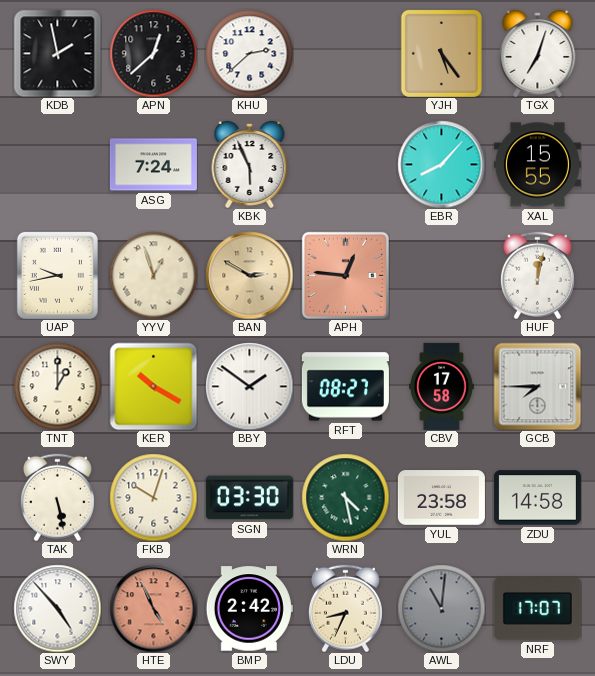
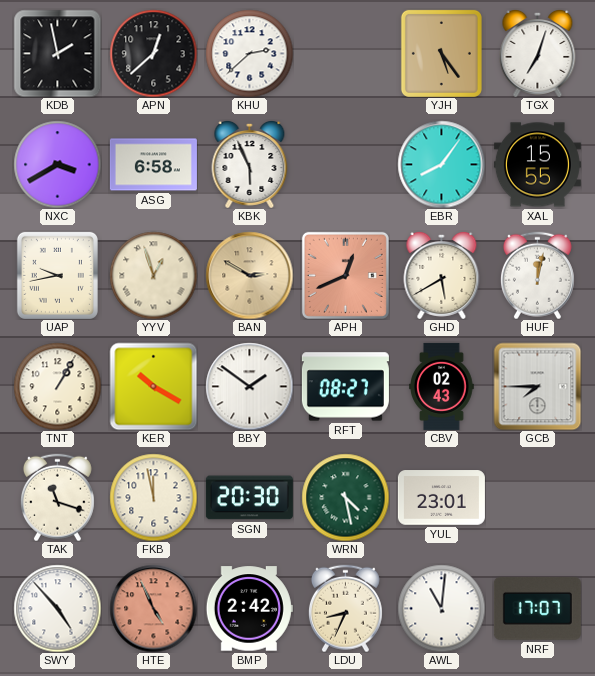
NXC: none -> 3:40
ASG: 7:24 -> 6:58
EBR: 8:07 -> 8:06
APH: 12:46 -> 12:41
GHD: none -> 5:40
TNT: 1:00 -> 1:05
CBV: 17:58 -> 02:43
TAK: 5:28 -> 11:18
FKB: 10:03 -> 11:58
SGN: 03:30 -> 20:30
YUL: 23:58 -> 23:01
ZDU: 14:58 -> none
AWL dial: grey -> white
